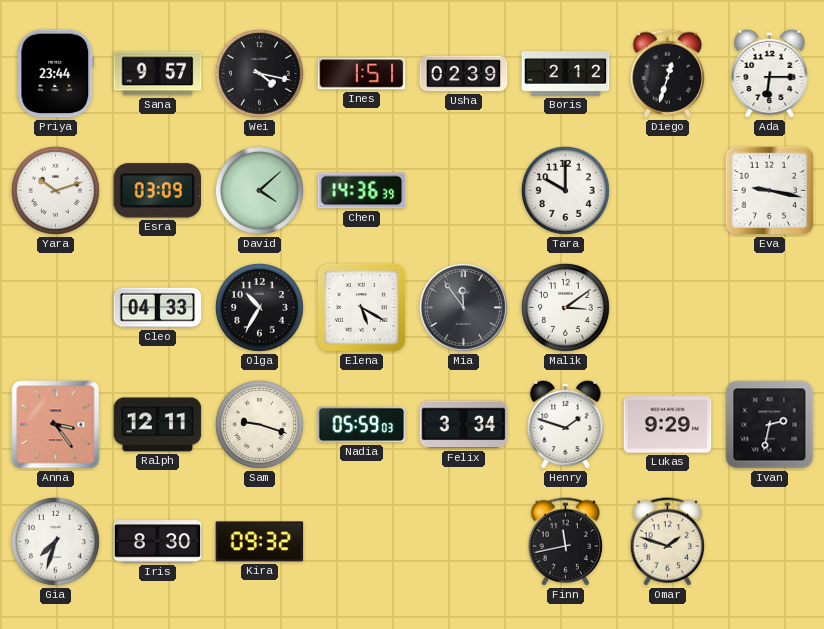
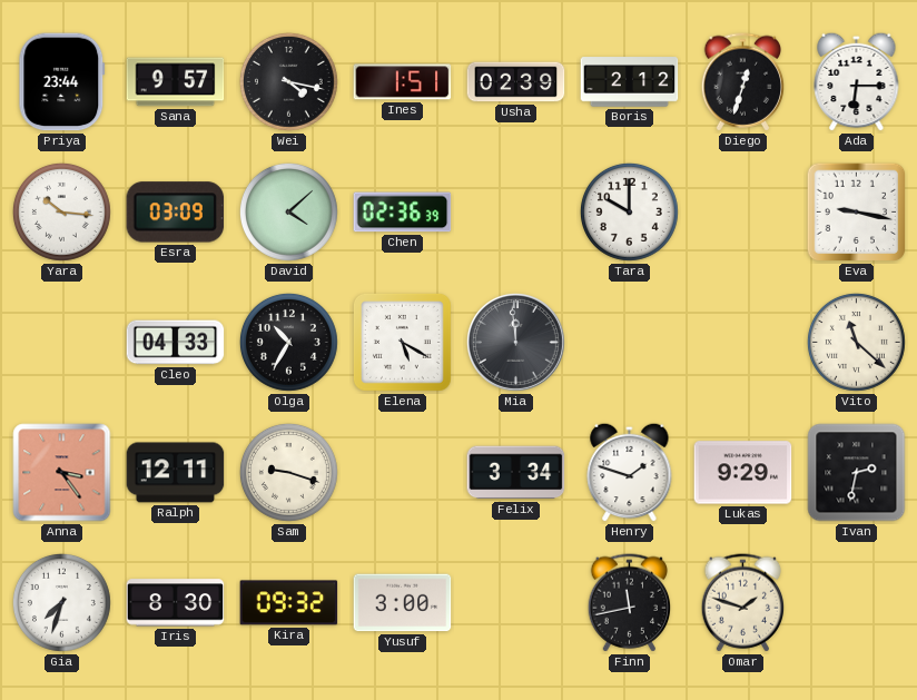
Yara: 10:12 -> 10:16
Chen: 14:36 -> 02:36
Mia: 11:54 -> 11:59
Malik: 3:09 -> none
Vito: none -> 11:22
Nadia: 05:59 -> none
Yusuf: none -> 3:00
